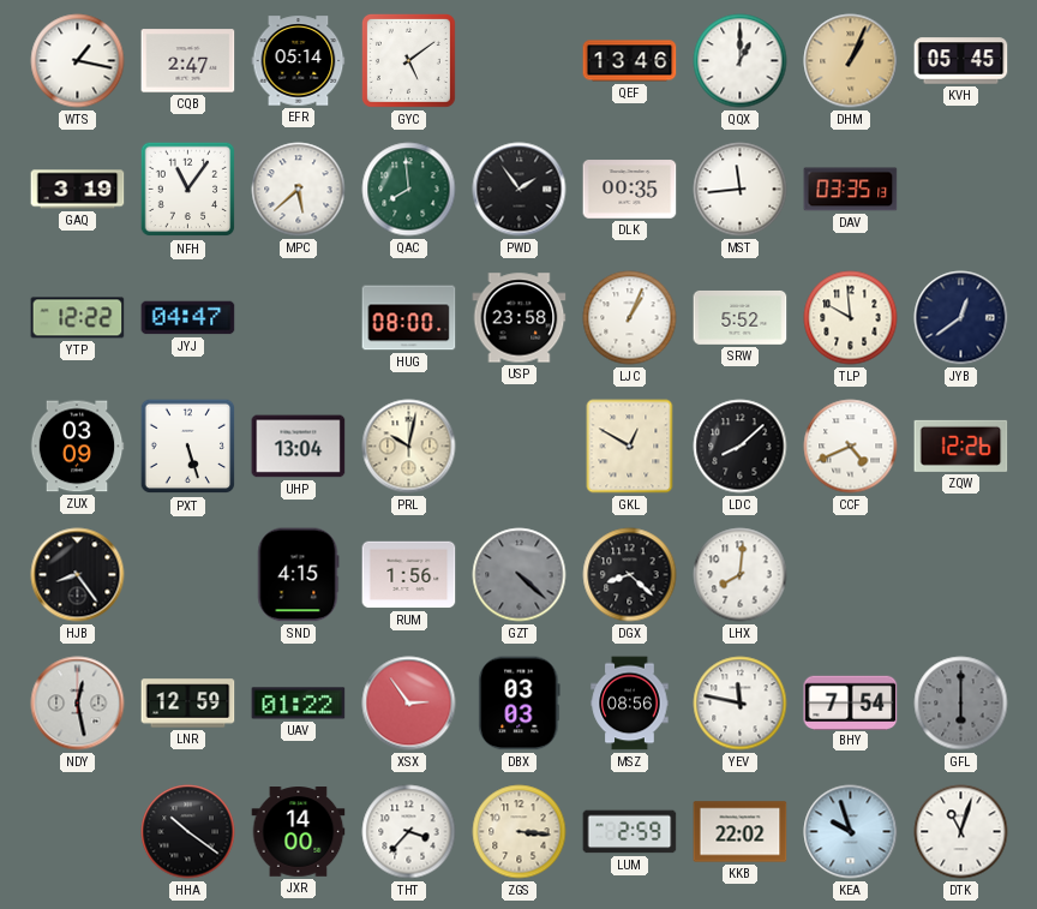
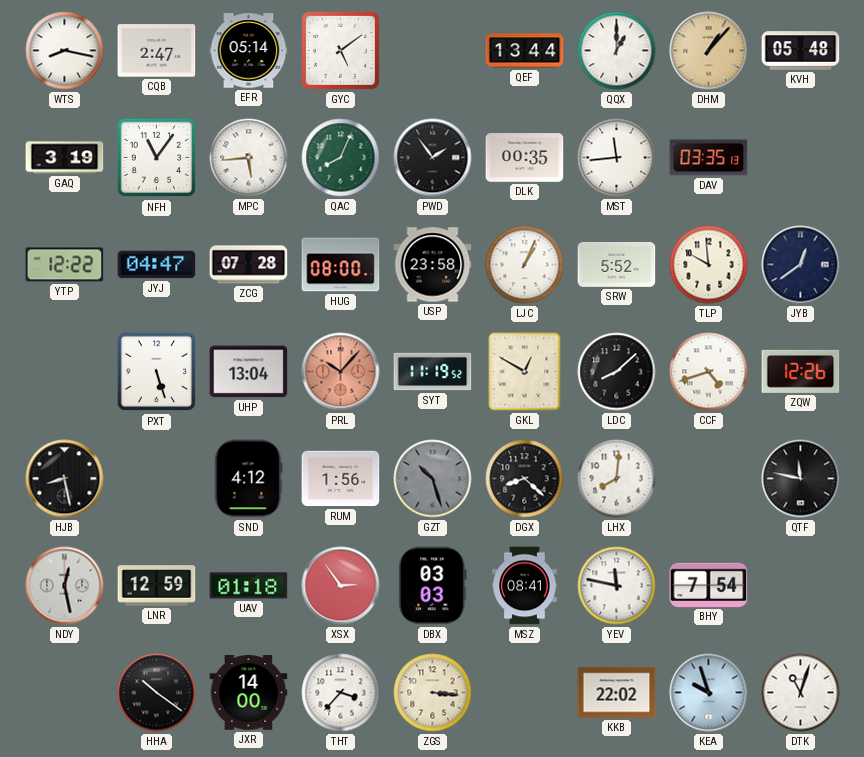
WTS: 1:17 -> 8:17
QEF: 13:46 -> 13:44
DHM: 1:04 -> 1:07
KVH: 05:45 -> 05:48
MPC: 5:38 -> 5:44
QAC: 7:59 -> 8:04
ZCG: none -> 07:28
ZUX: 03:09 -> none
PRL: 10:02 -> 10:07
PRL dial: cream -> salmon
SYT: none -> 11:19
CCF: 4:41 -> 4:42
HJB: 8:24 -> 8:28
SND: 4:15 -> 4:12
GZT: 4:22 -> 10:27
QTF: none -> 11:47
UAV: 01:22 -> 01:18
MSZ: 08:56 -> 08:41
GFL: 6:00 -> none
LUM: 2:59 -> none
